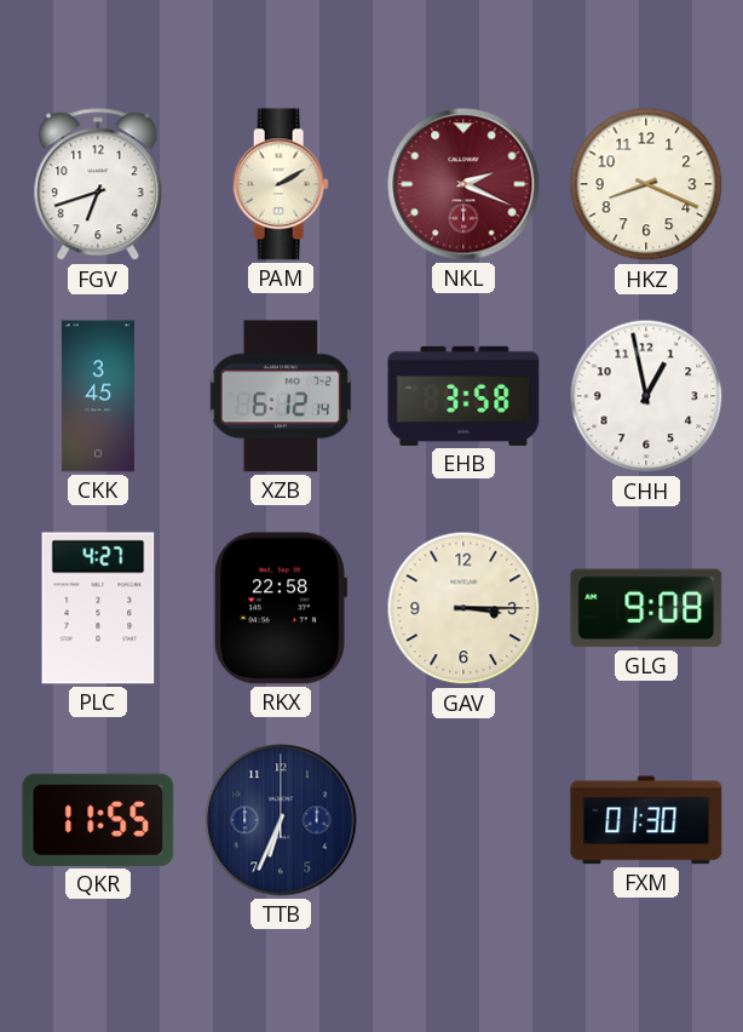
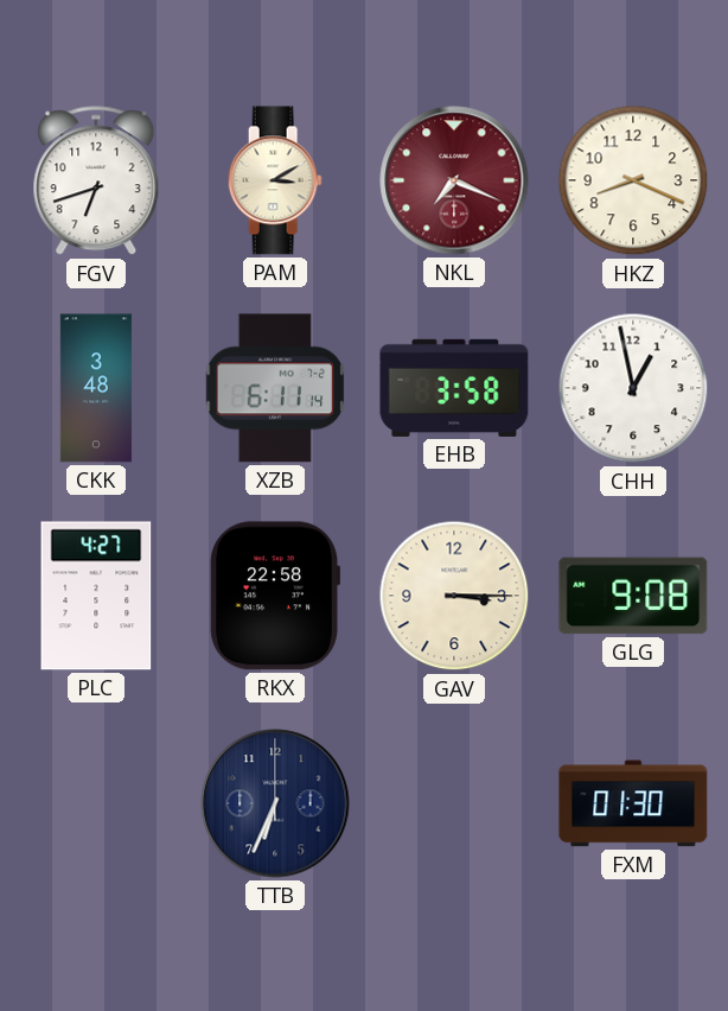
PAM: 2:10 -> 3:10
NKL: 2:19 -> 7:19
CKK: 3:45 -> 3:48
XZB: 6:12 -> 6:11
QKR: 11:55 -> none
